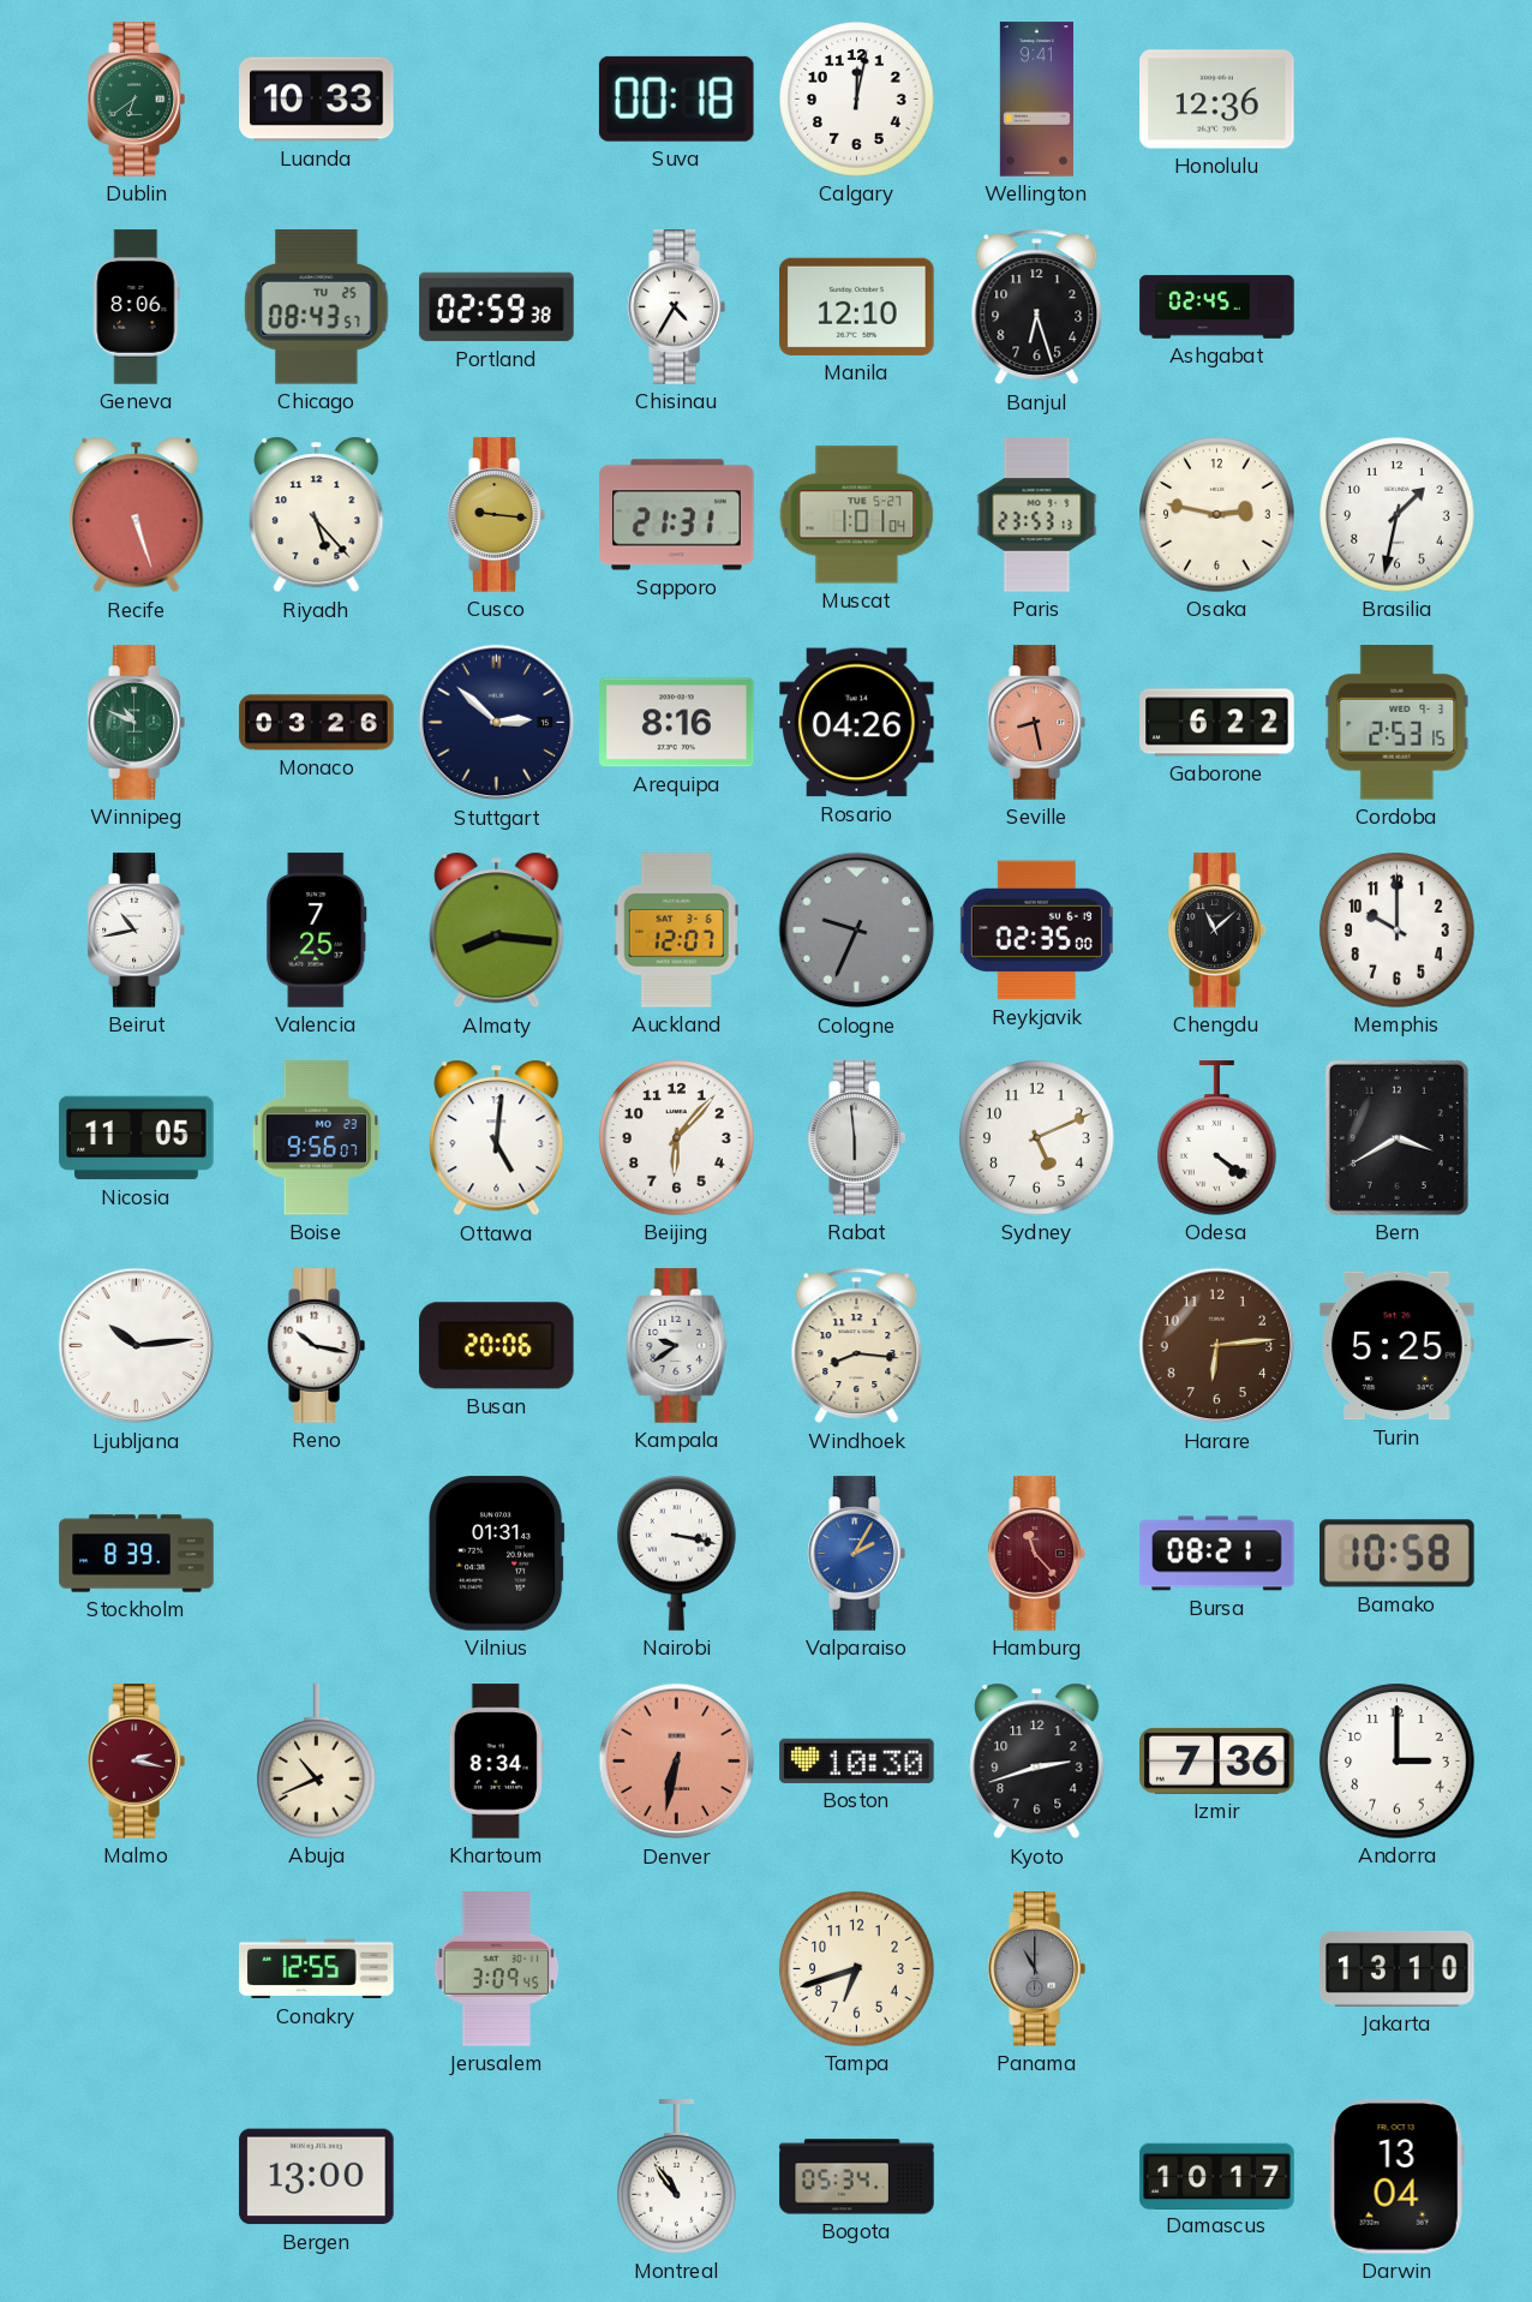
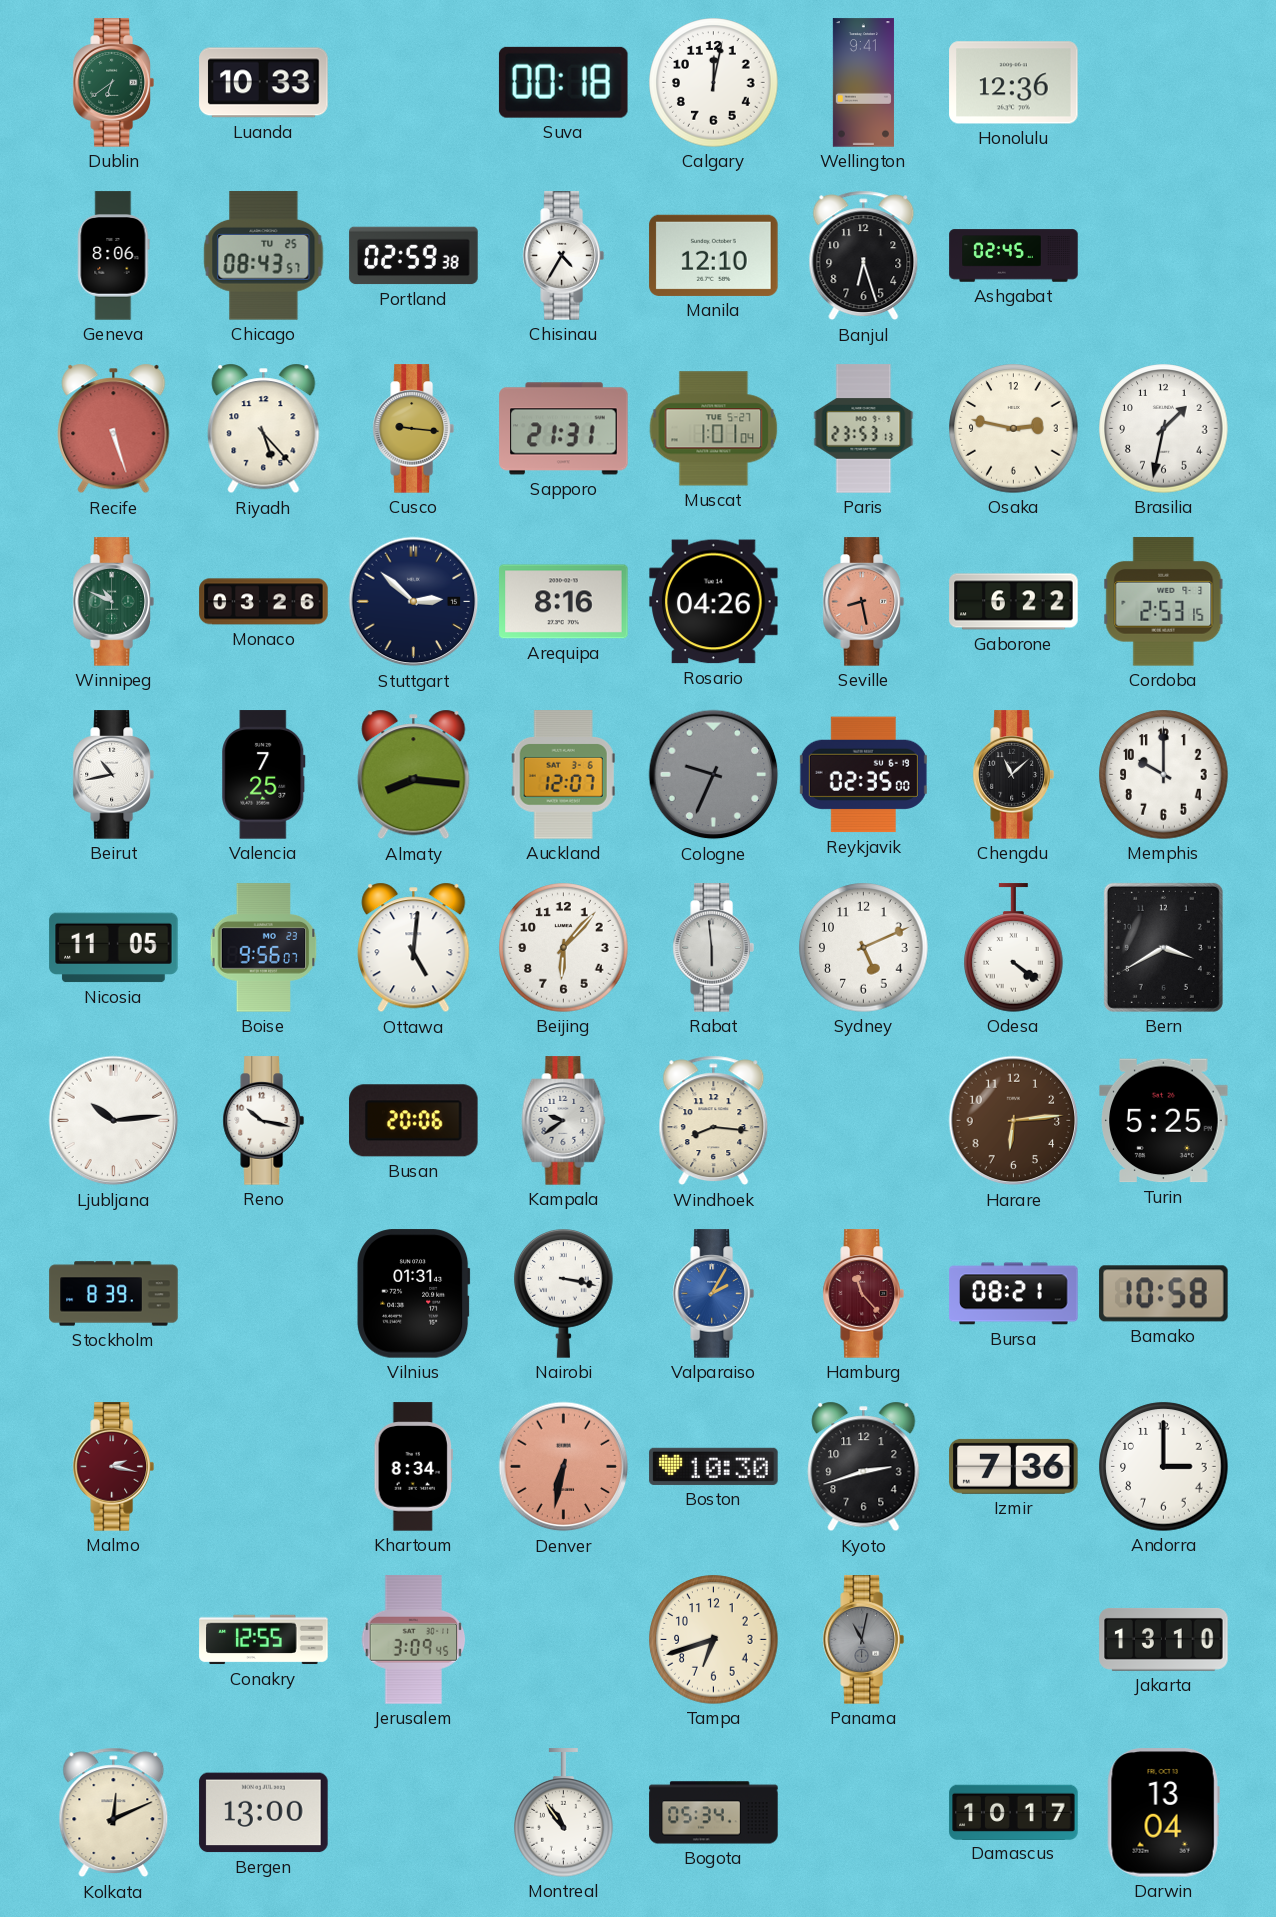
Abuja: 10:41 -> none
Panama: 11:00 -> 11:02
Kolkata: none -> 12:11
